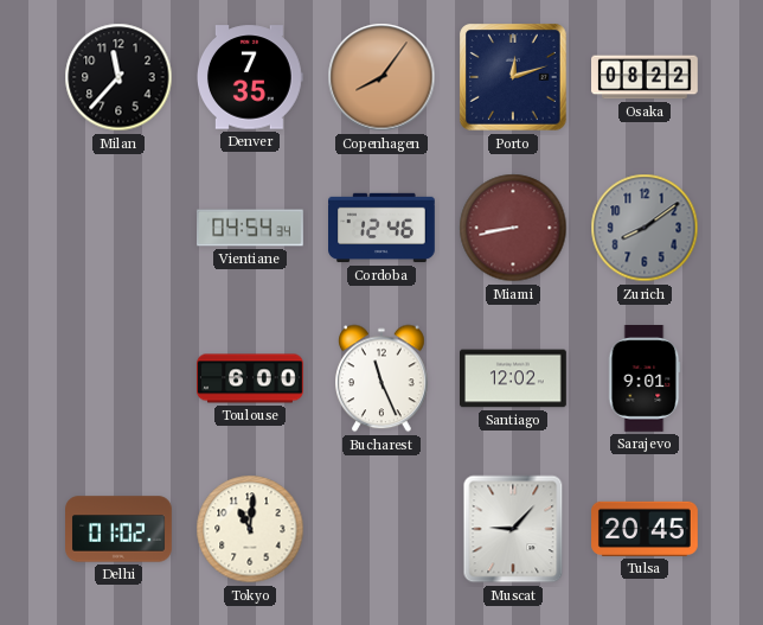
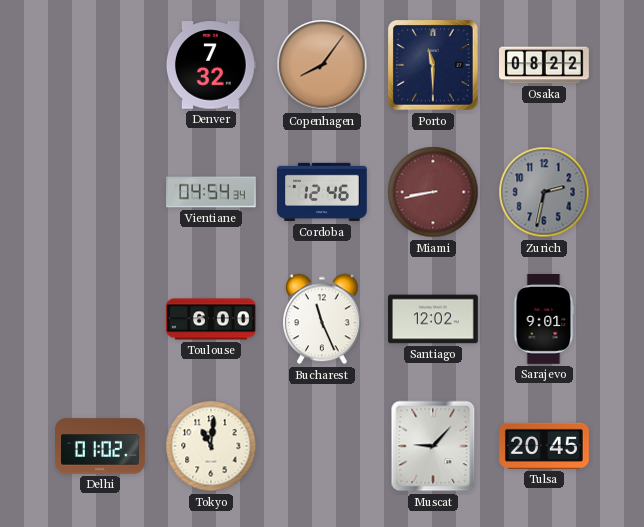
Milan: 11:37 -> none
Denver: 7:35 -> 7:32
Porto: 12:12 -> 11:30
Zurich: 8:09 -> 2:32
